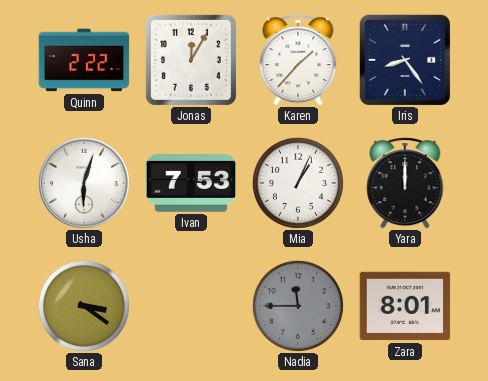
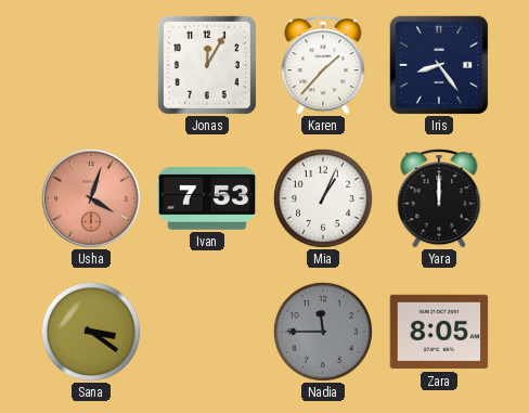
Quinn: 2:22 -> none
Usha: 6:03 -> 4:03
Usha dial: white -> salmon
Zara: 8:01 -> 8:05
